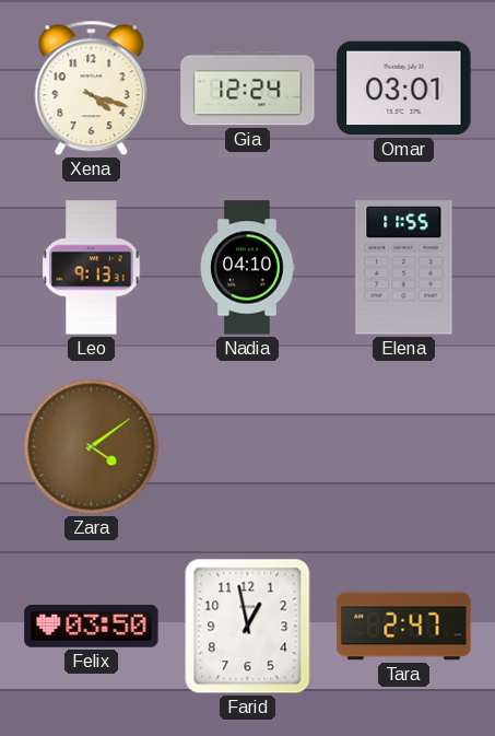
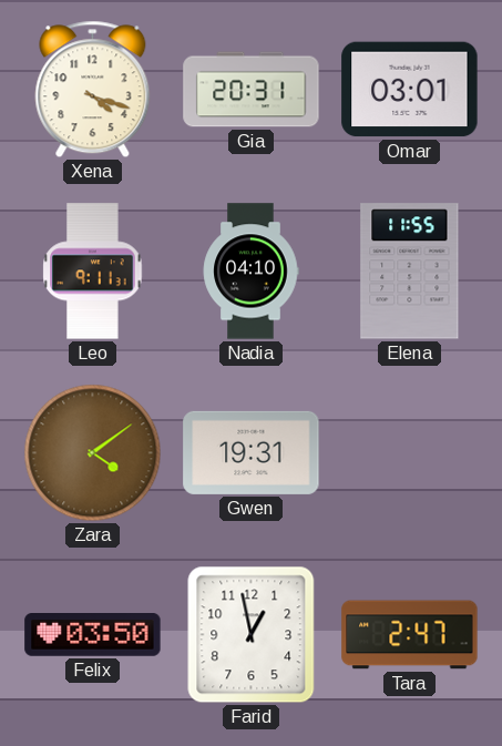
Gia: 12:24 -> 20:31
Leo: 9:13 -> 9:11
Gwen: none -> 19:31
